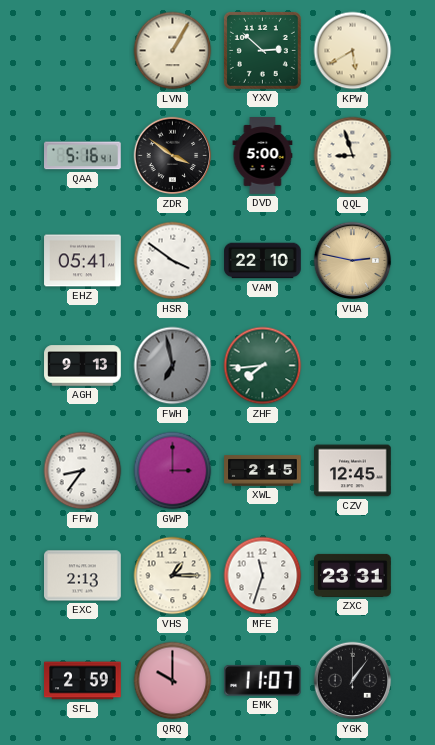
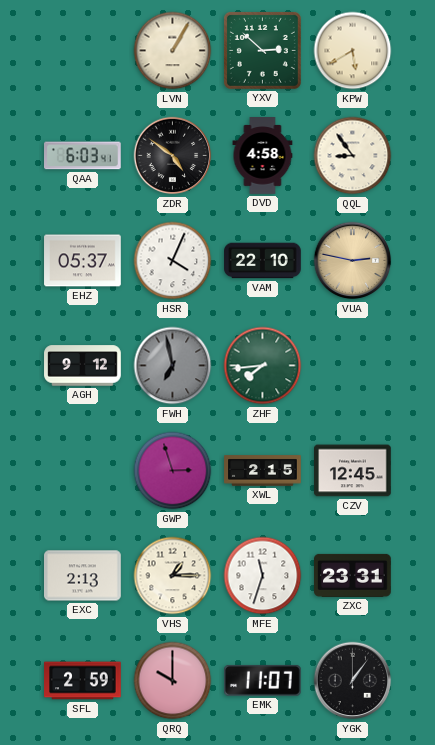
QAA: 5:16 -> 6:03
ZDR: 3:51 -> 4:51
DVD: 5:00 -> 4:58
QQL: 8:57 -> 8:54
EHZ: 05:41 -> 05:37
HSR: 3:51 -> 4:04
AGH: 9:13 -> 9:12
FFW: 8:36 -> none
GWP: 3:00 -> 2:57
